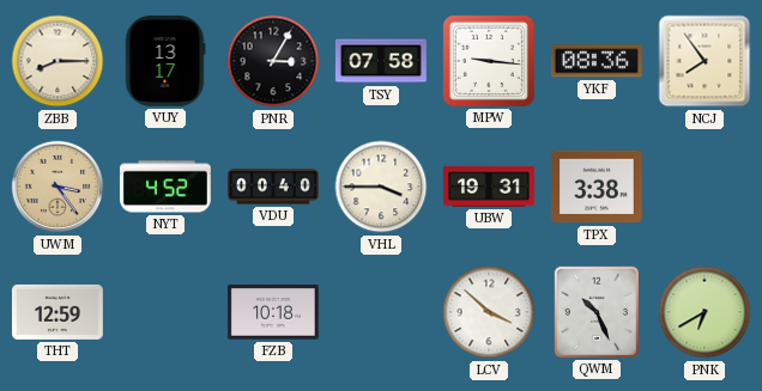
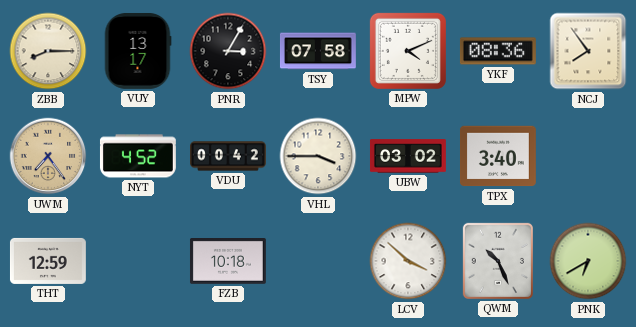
MPW: 9:16 -> 4:11
UWM: 3:24 -> 7:24
VDU: 00:40 -> 00:42
UBW: 19:31 -> 03:02
TPX: 3:38 -> 3:40
